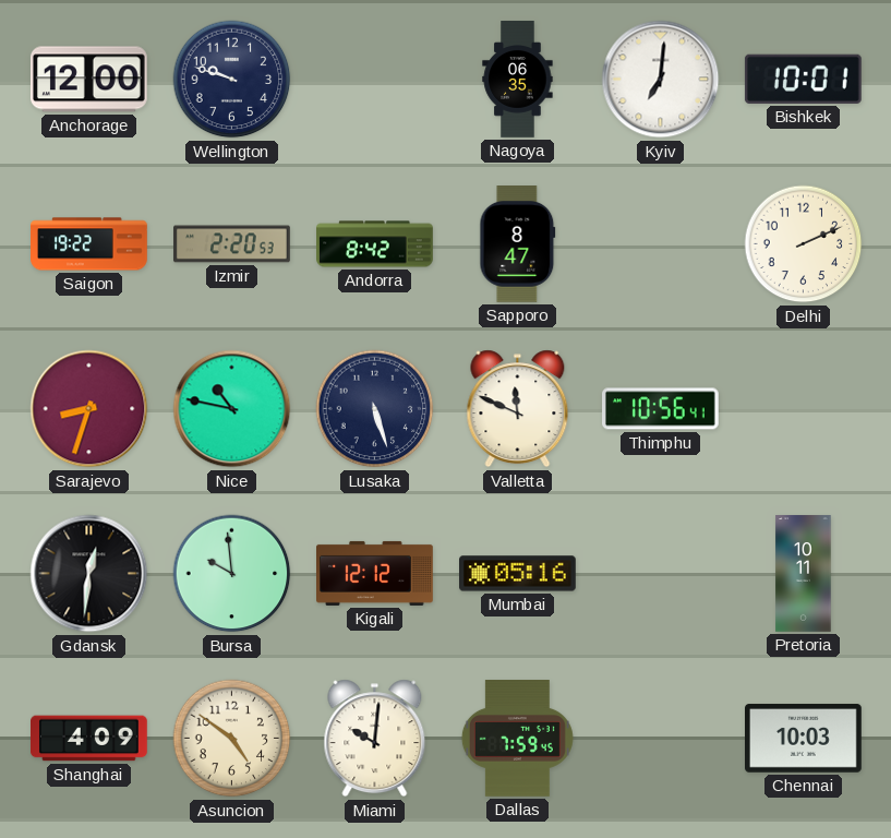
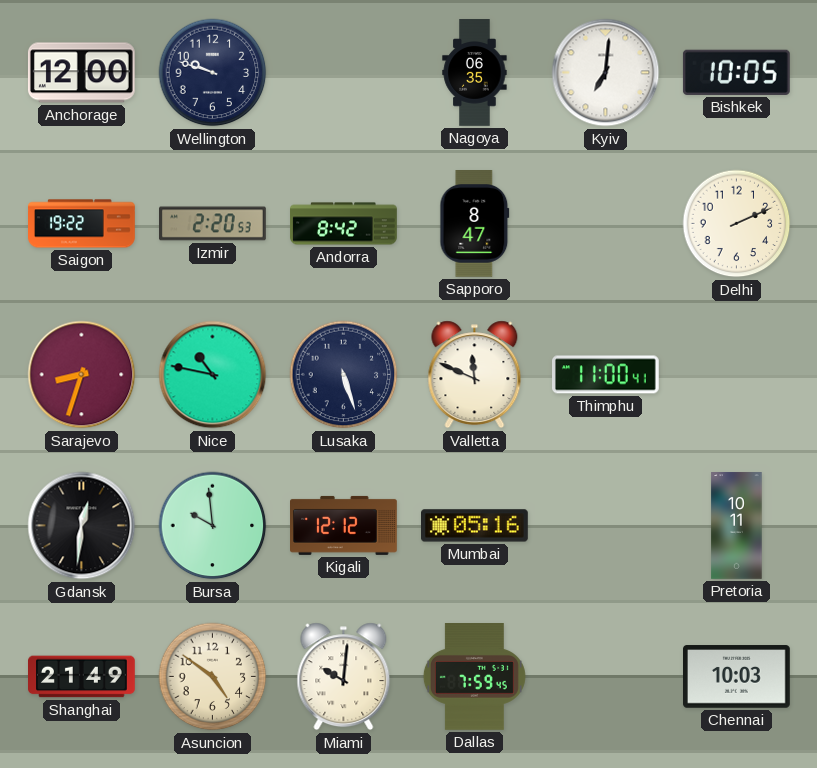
Bishkek: 10:01 -> 10:05
Thimphu: 10:56 -> 11:00
Shanghai: 4:09 -> 21:49
